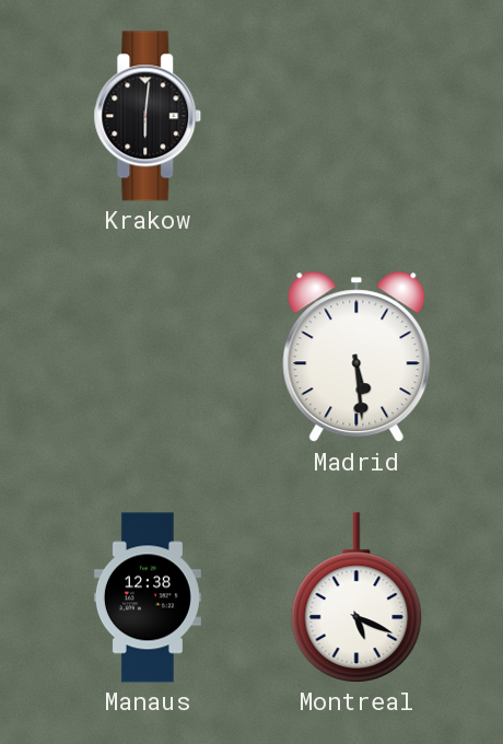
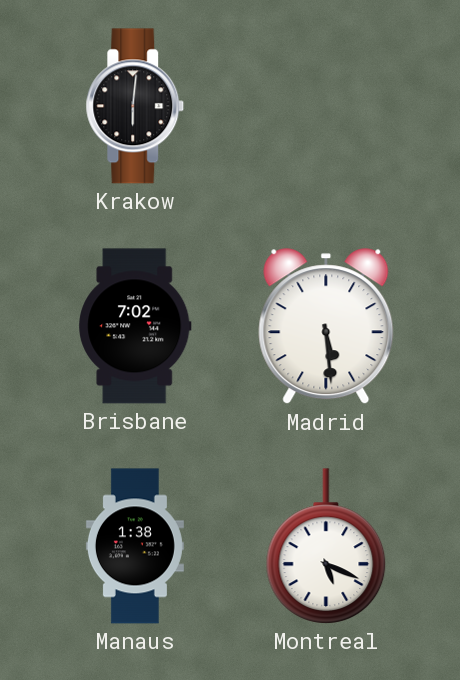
Brisbane: none -> 7:02
Manaus: 12:38 -> 1:38
